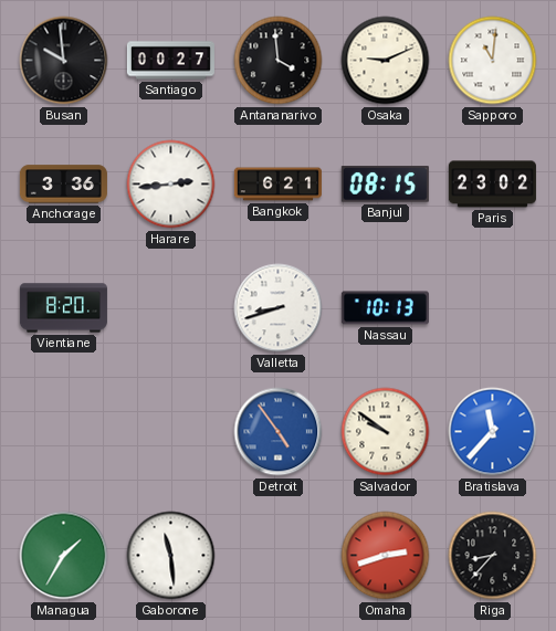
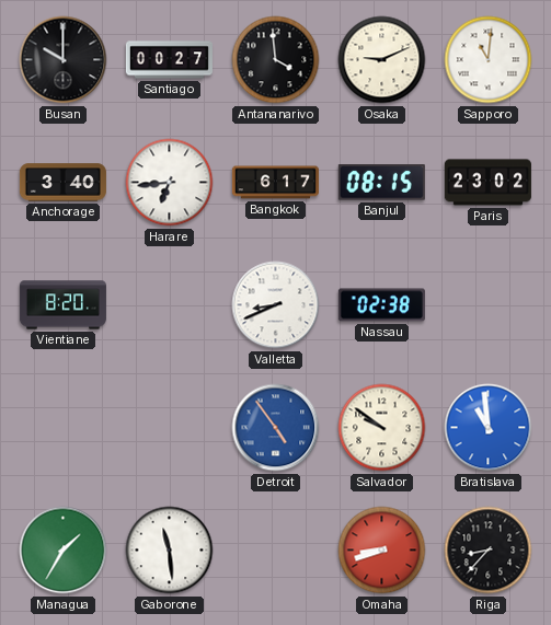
Busan: 9:59 -> 10:00
Anchorage: 3:36 -> 3:40
Harare: 2:44 -> 6:44
Bangkok: 6:21 -> 6:17
Valletta: 8:42 -> 8:41
Nassau: 10:13 -> 02:38
Bratislava: 11:37 -> 10:59
Omaha: 2:42 -> 8:42
